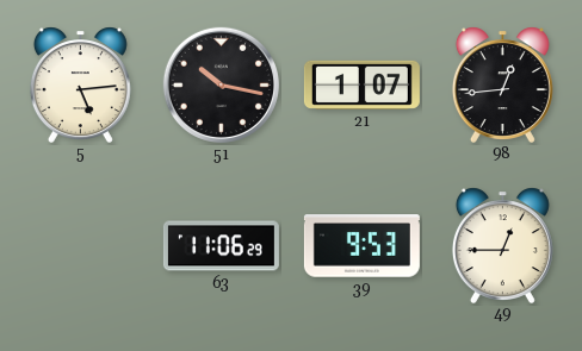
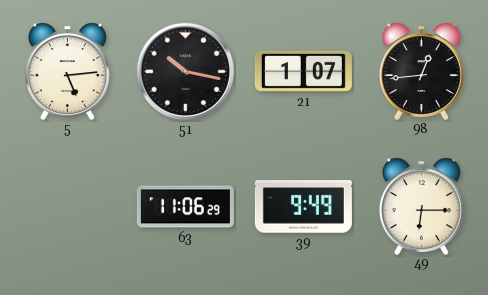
39: 9:53 -> 9:49
49: 12:45 -> 6:15
